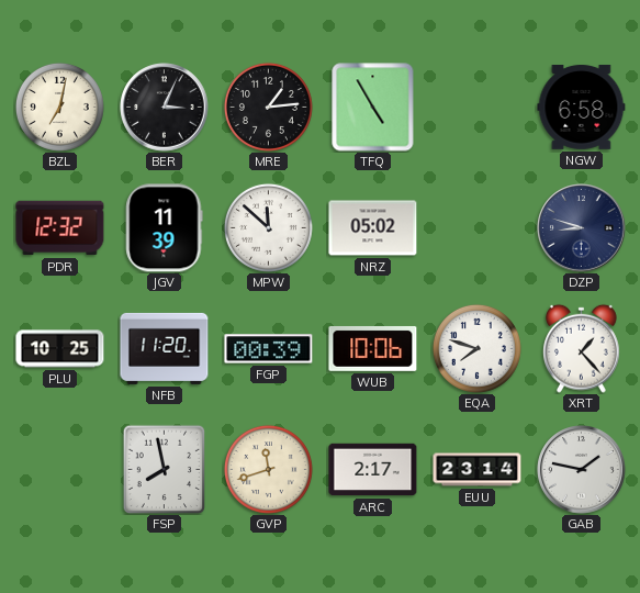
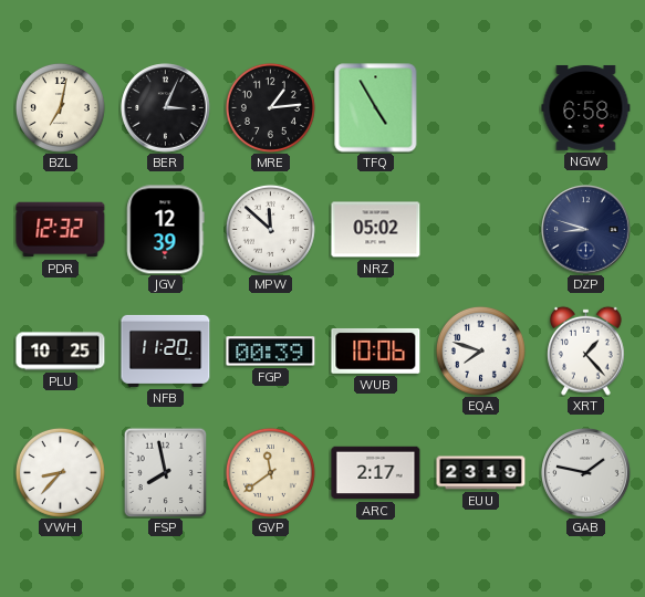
JGV: 11:39 -> 12:39
VWH: none -> 8:37
GVP: 11:42 -> 11:39
EUU: 23:14 -> 23:19
